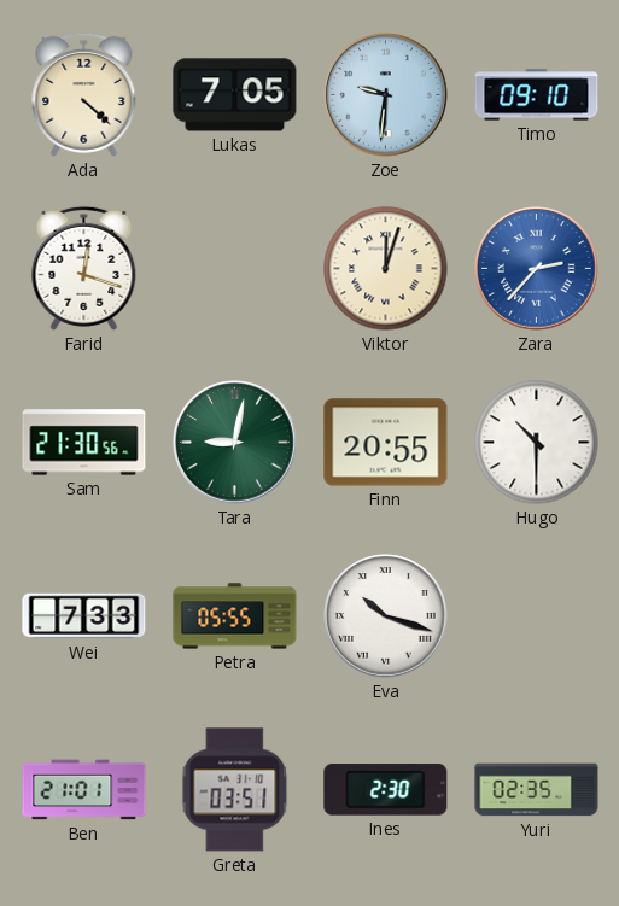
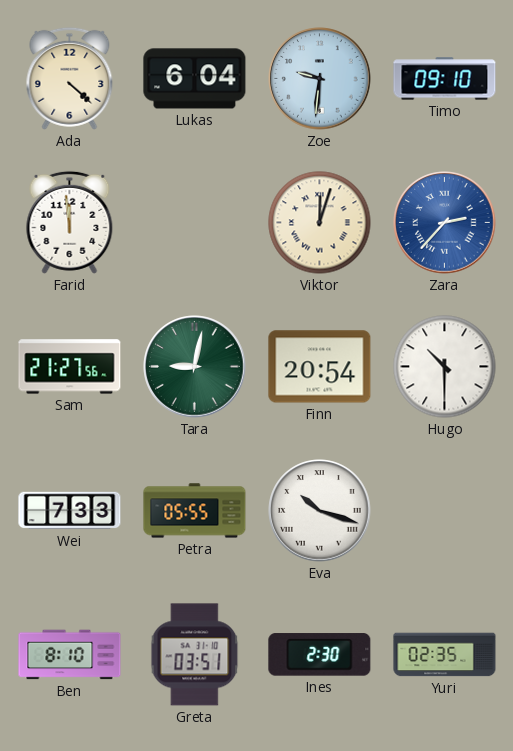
Lukas: 7:05 -> 6:04
Farid: 12:18 -> 11:59
Sam: 21:30 -> 21:27
Finn: 20:55 -> 20:54
Ben: 21:01 -> 8:10
